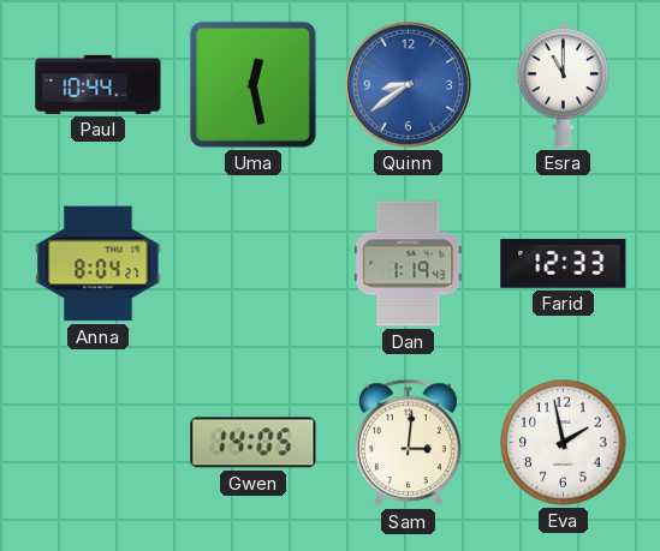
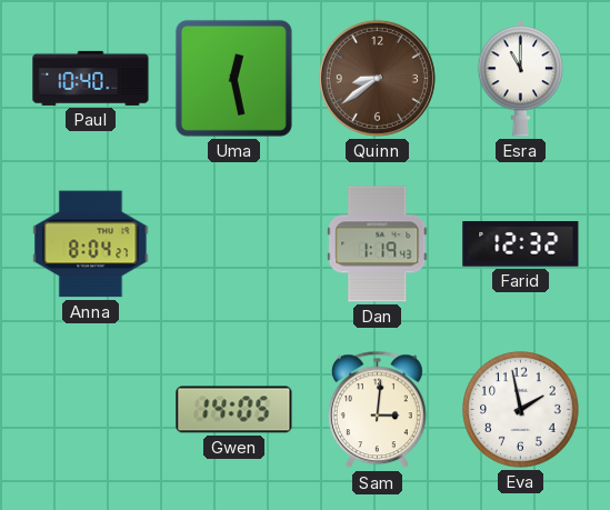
Paul: 10:44 -> 10:40
Quinn dial: blue -> brown
Farid: 12:33 -> 12:32
